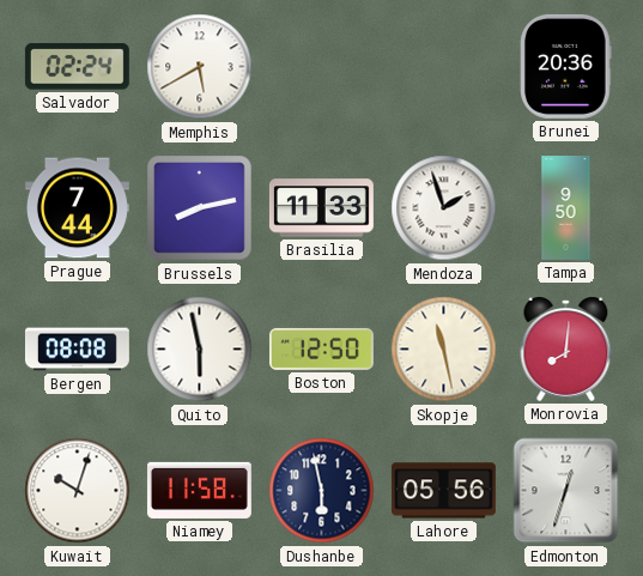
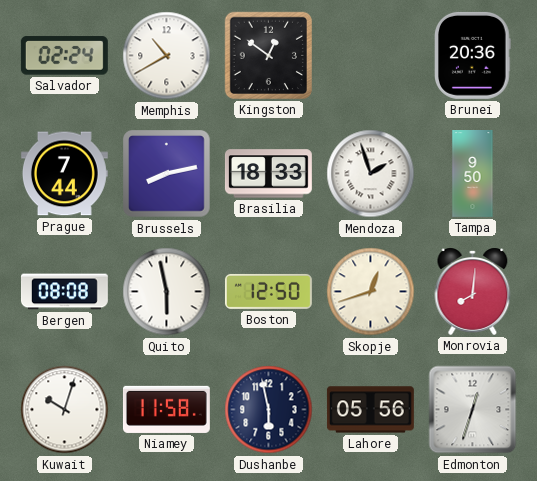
Memphis: 5:40 -> 10:40
Kingston: none -> 12:51
Brasilia: 11:33 -> 18:33
Skopje: 11:28 -> 12:42
